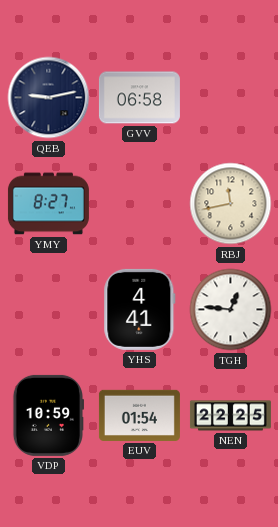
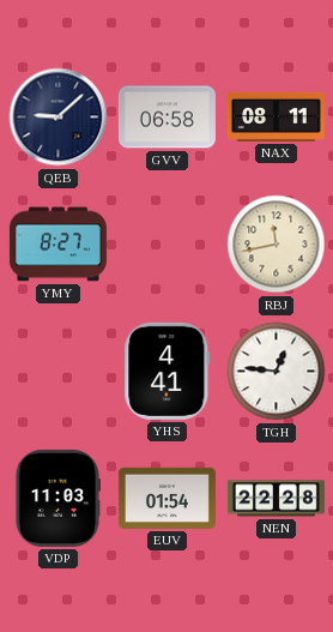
QEB: 9:13 -> 9:08
NAX: none -> 08:11
VDP: 10:59 -> 11:03
NEN: 22:25 -> 22:28
